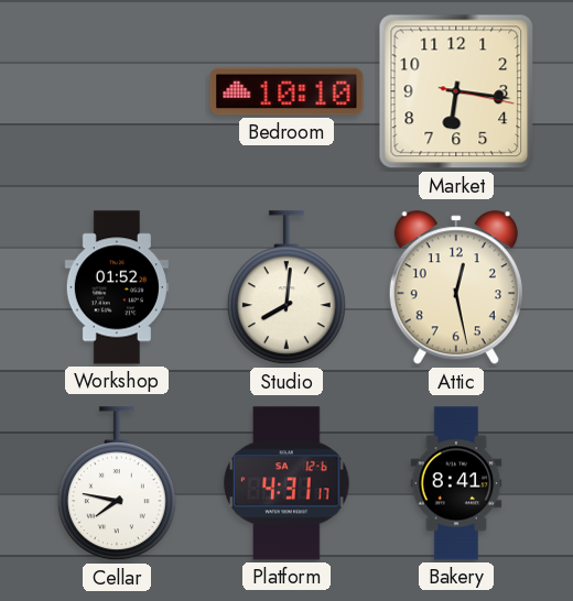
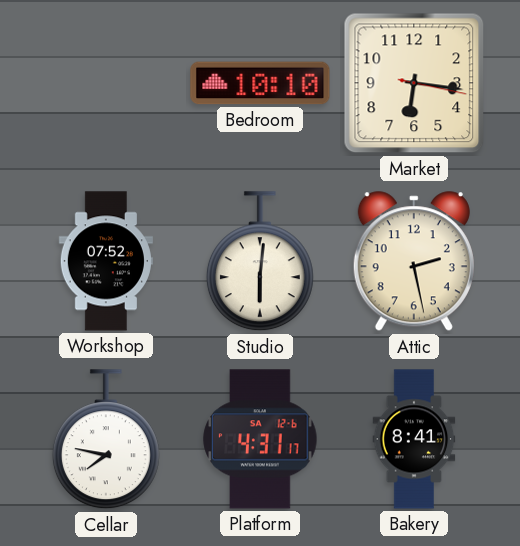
Workshop: 01:52 -> 07:52
Studio: 8:01 -> 6:01
Attic: 12:28 -> 2:28
